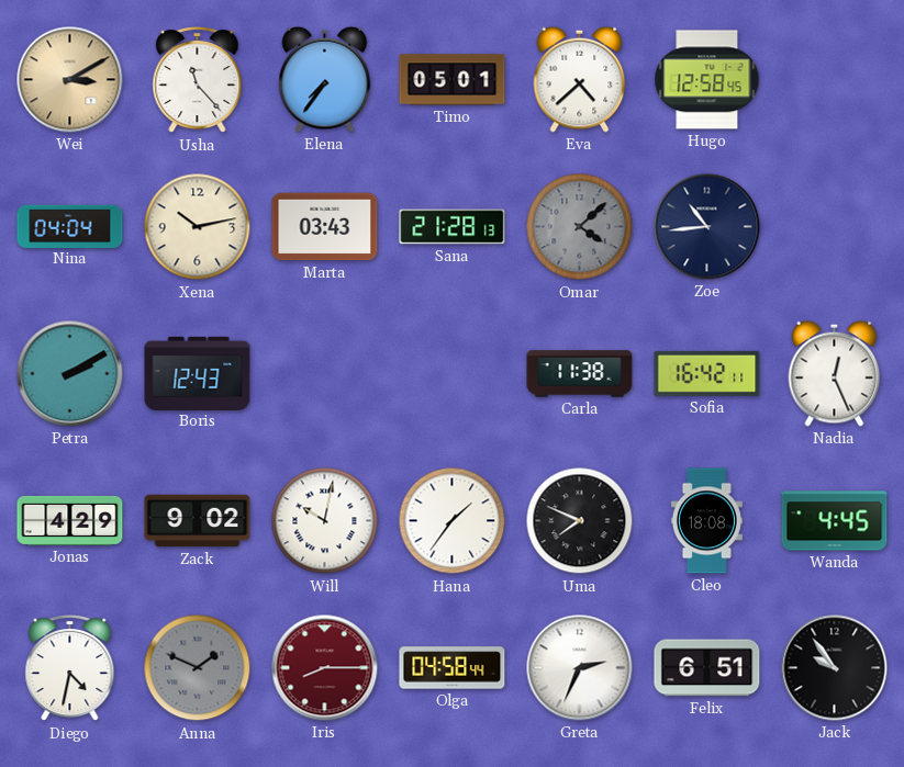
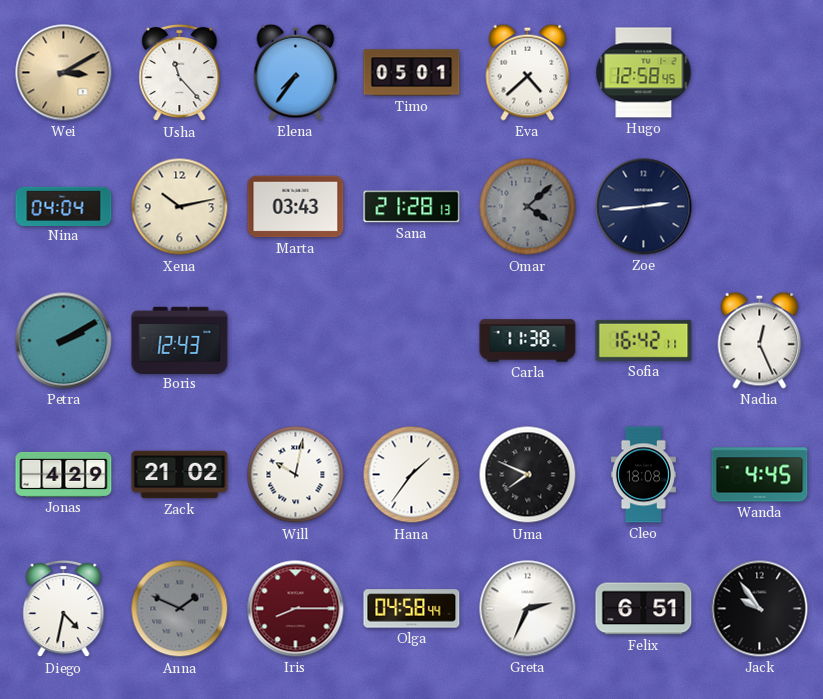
Zoe: 10:44 -> 2:44
Zack: 9:02 -> 21:02
